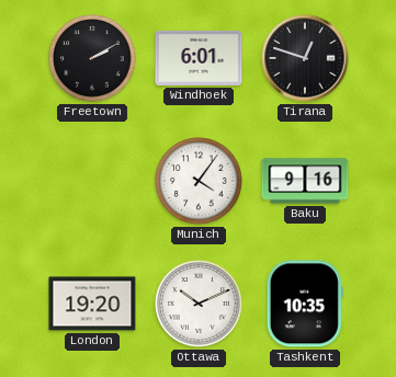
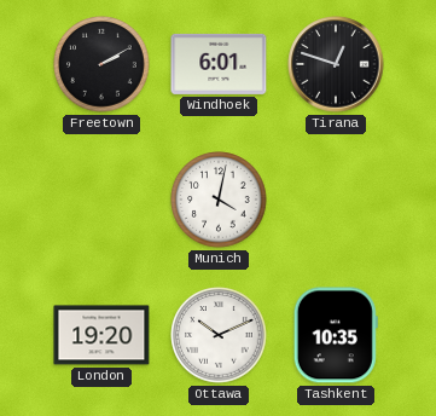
Munich: 4:06 -> 4:02
Baku: 9:16 -> none
